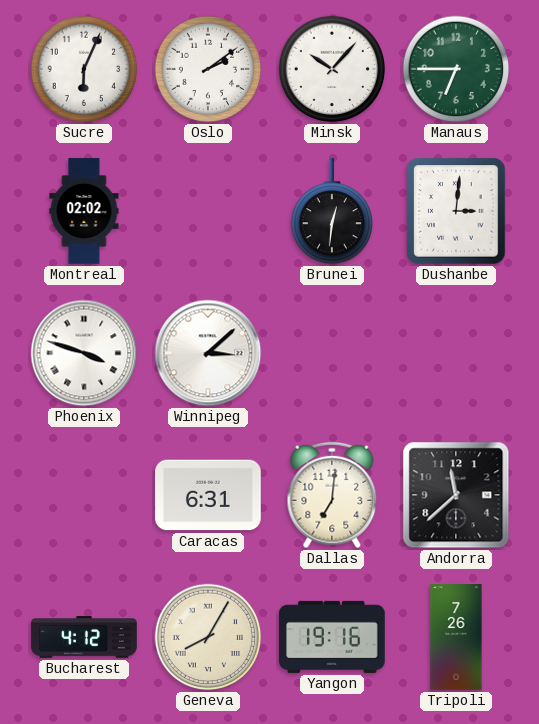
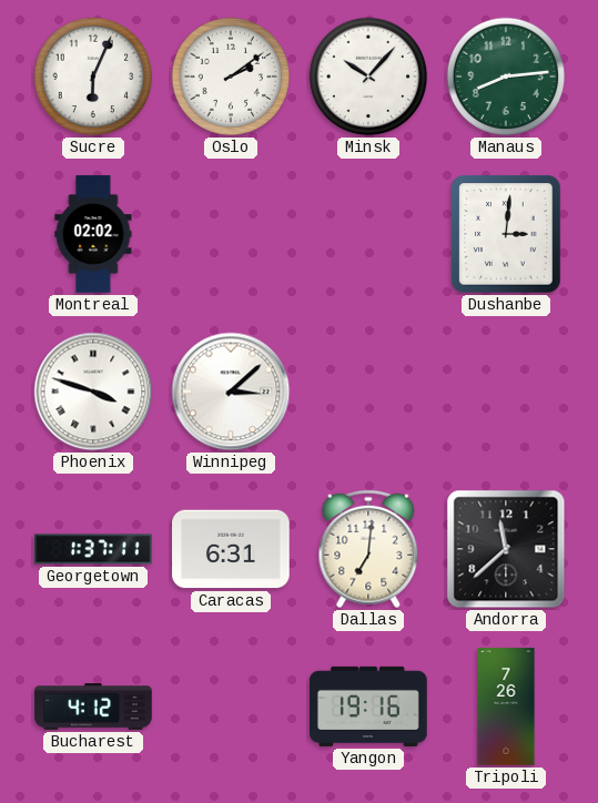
Manaus: 6:45 -> 8:14
Brunei: 12:31 -> none
Georgetown: none -> 1:37
Geneva: 8:05 -> none
